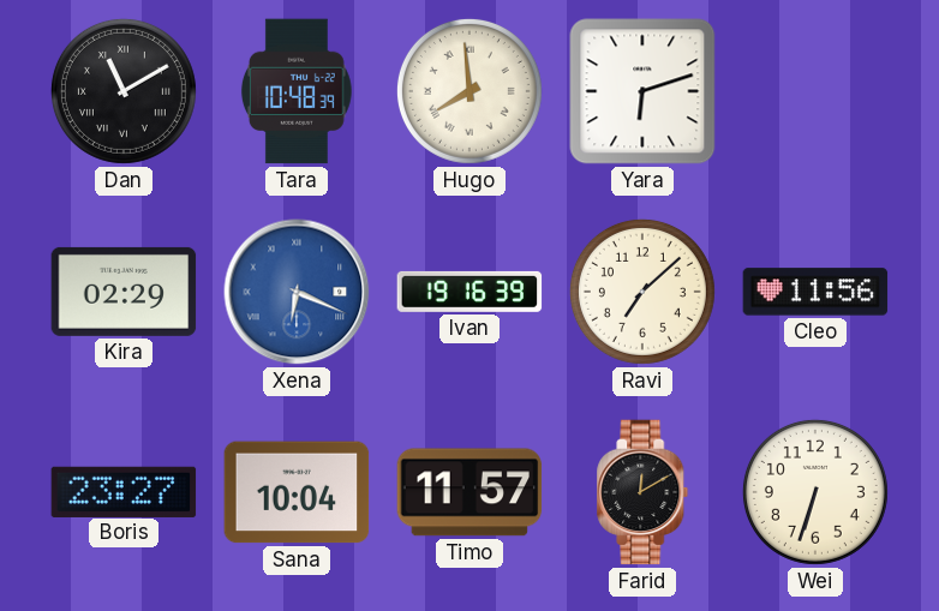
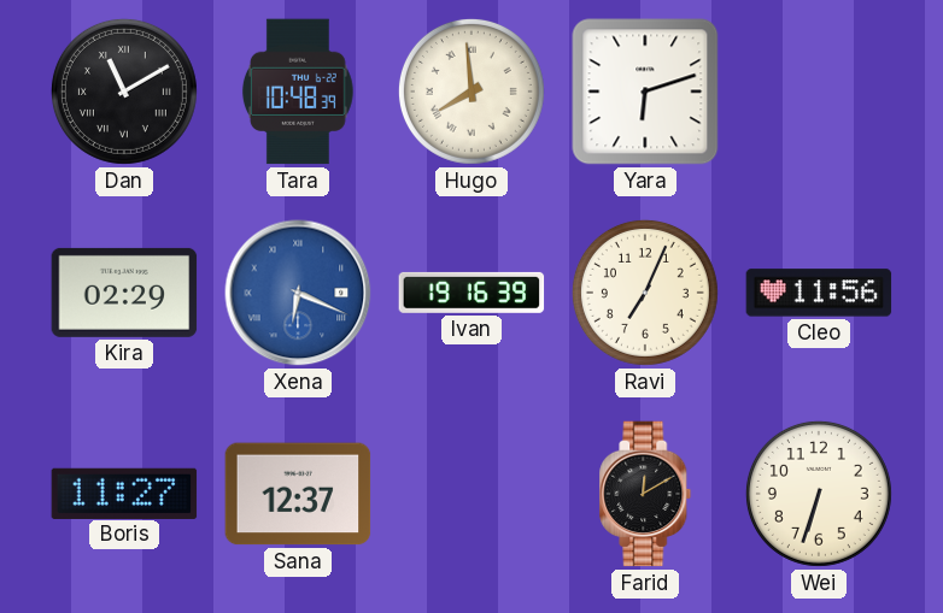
Ravi: 7:08 -> 7:04
Boris: 23:27 -> 11:27
Sana: 10:04 -> 12:37
Timo: 11:57 -> none
